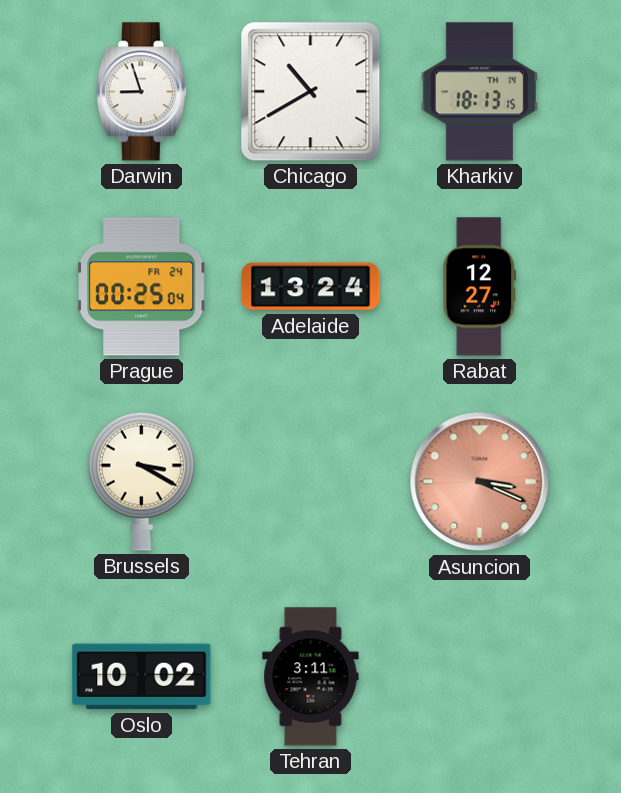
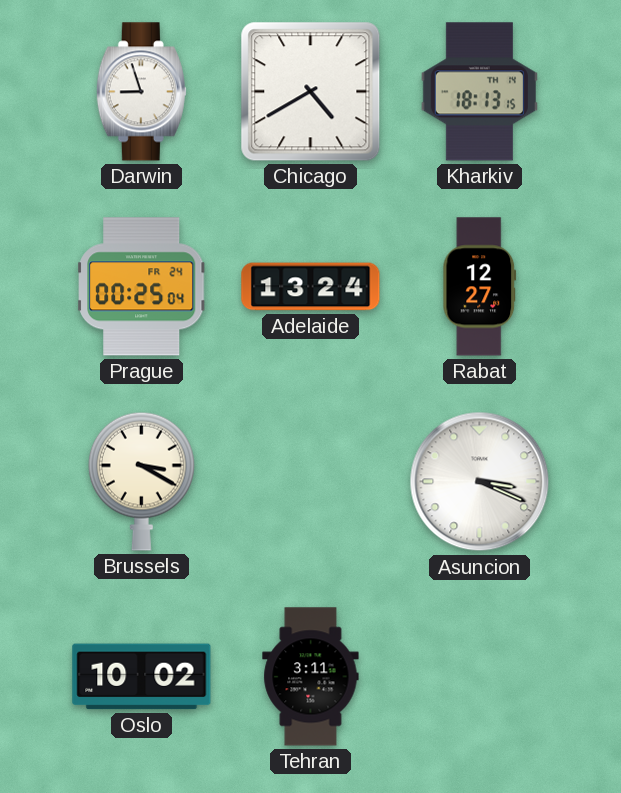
Chicago: 10:40 -> 4:40
Asuncion dial: salmon -> white
